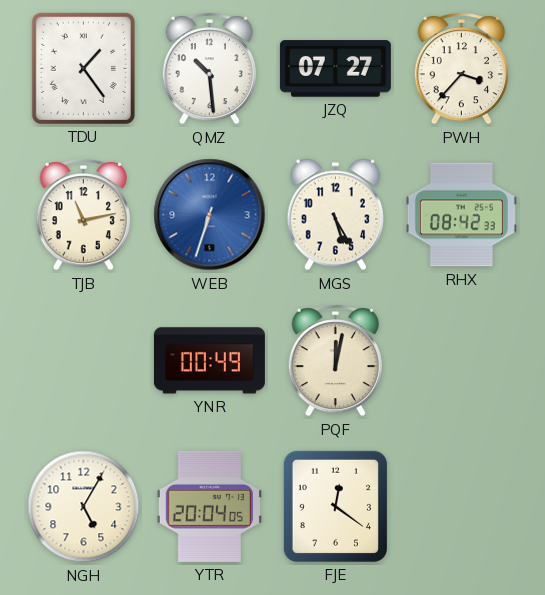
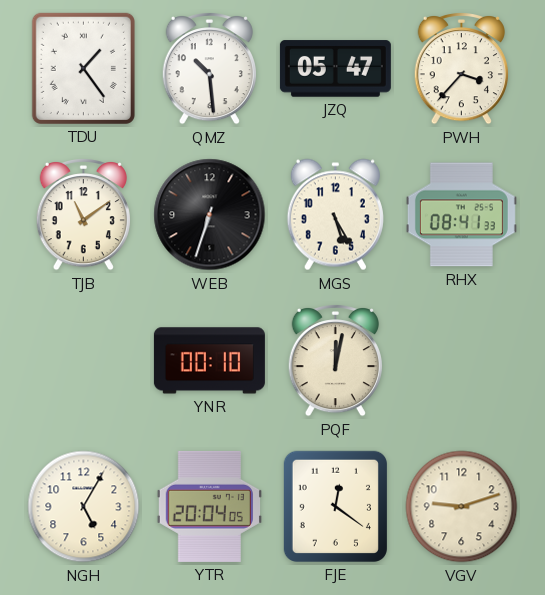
JZQ: 07:27 -> 05:47
TJB: 11:13 -> 11:09
WEB dial: blue -> black
RHX: 08:42 -> 08:41
YNR: 00:49 -> 00:10
VGV: none -> 9:12
